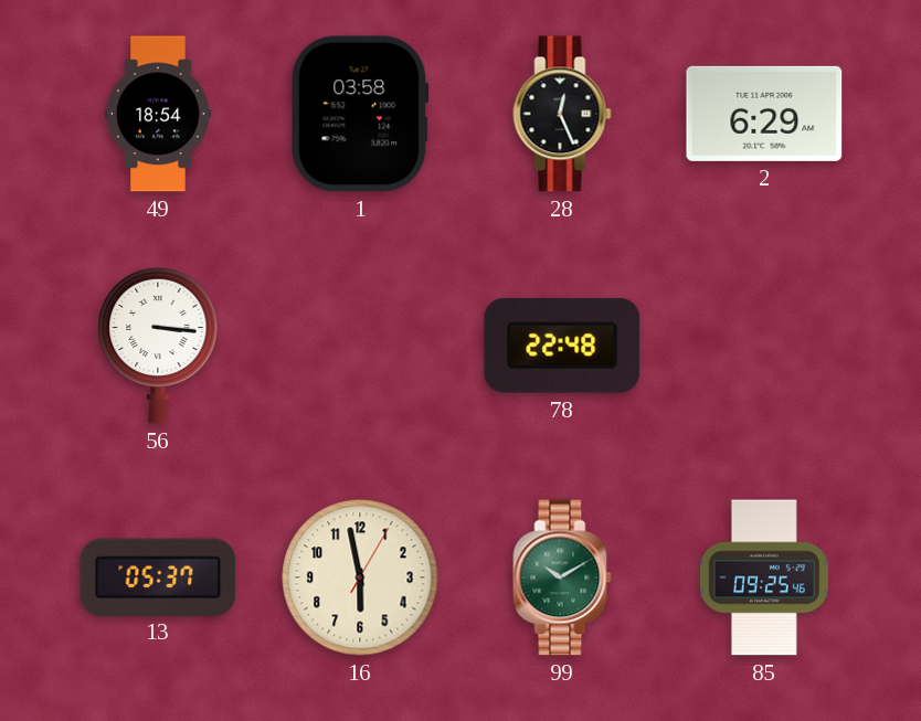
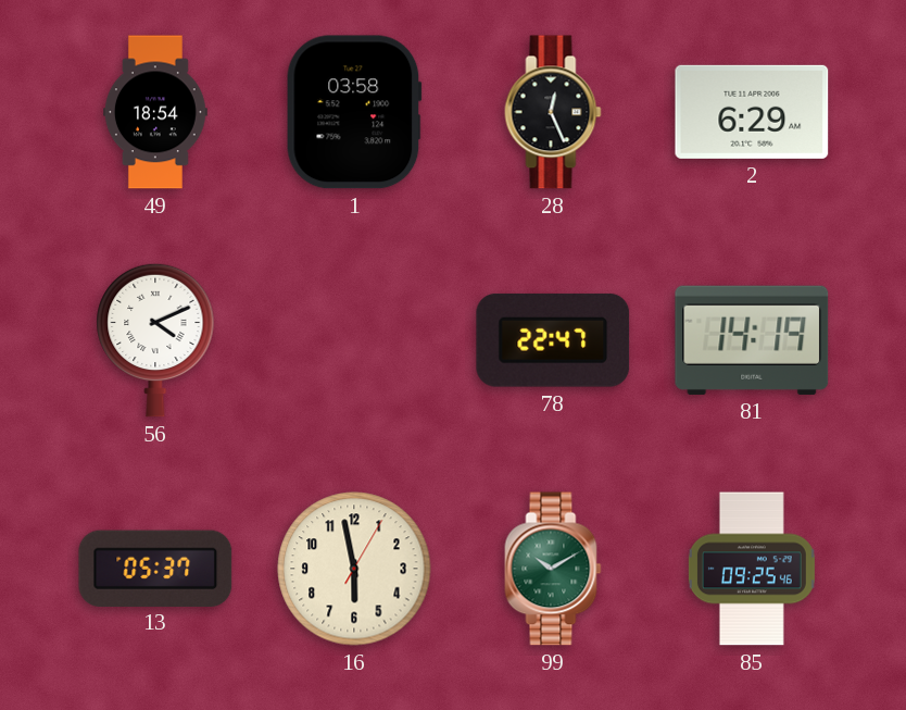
56: 3:16 -> 4:11
78: 22:48 -> 22:47
81: none -> 14:19
